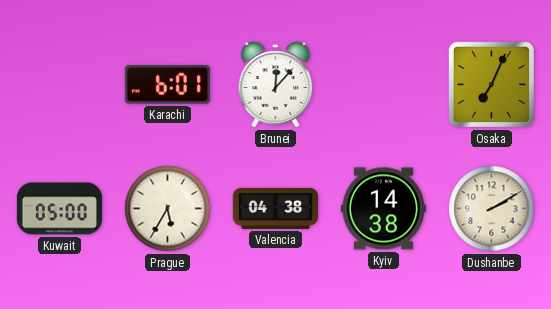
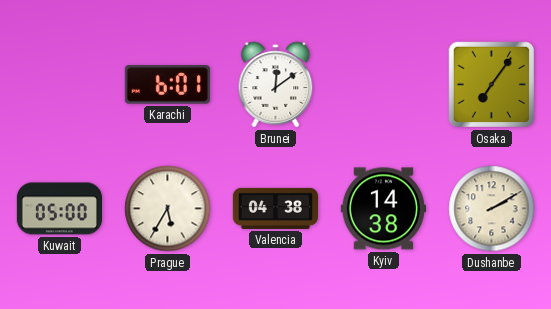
Brunei: 12:07 -> 12:09
Osaka: 7:04 -> 7:06
